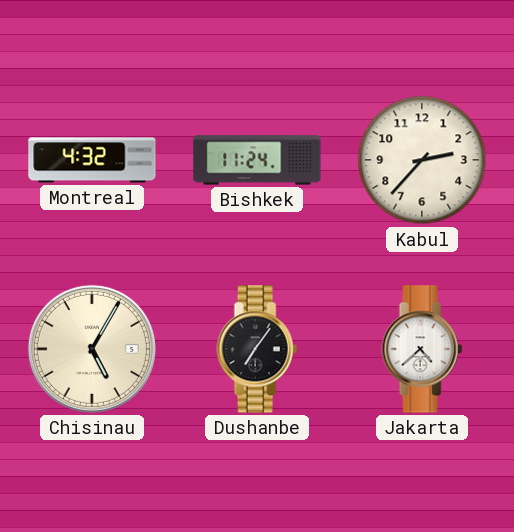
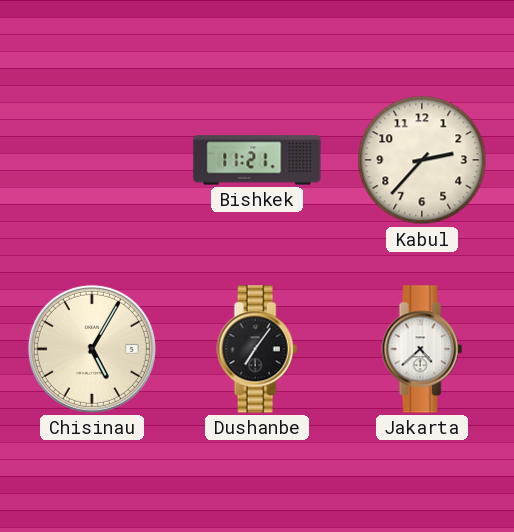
Montreal: 4:32 -> none
Bishkek: 11:24 -> 11:21
